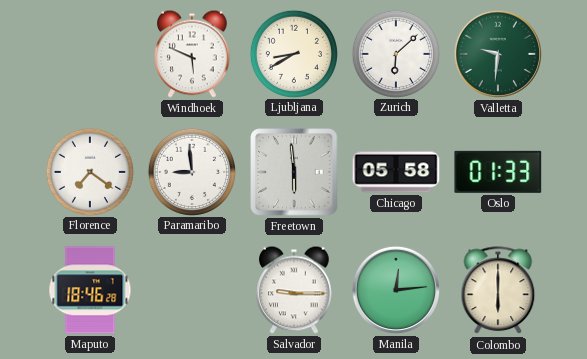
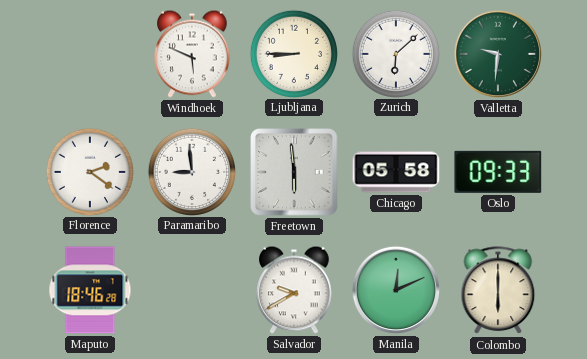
Ljubljana: 8:40 -> 8:45
Florence: 7:21 -> 2:21
Oslo: 01:33 -> 09:33
Salvador: 9:15 -> 9:40
Manila: 12:14 -> 12:11
